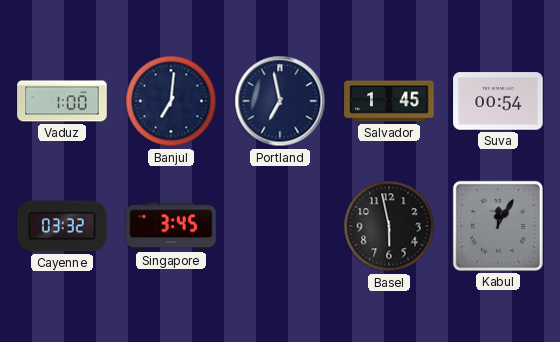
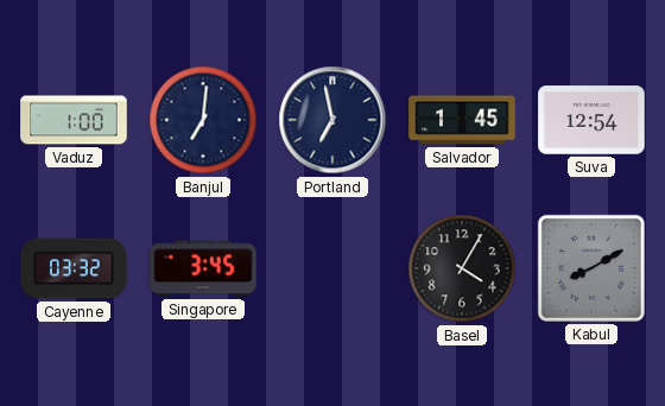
Suva: 00:54 -> 12:54
Basel: 5:58 -> 4:05
Kabul: 12:05 -> 8:10
